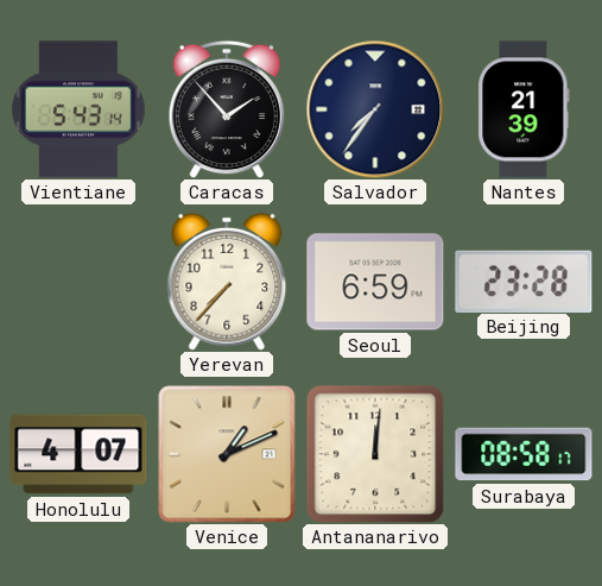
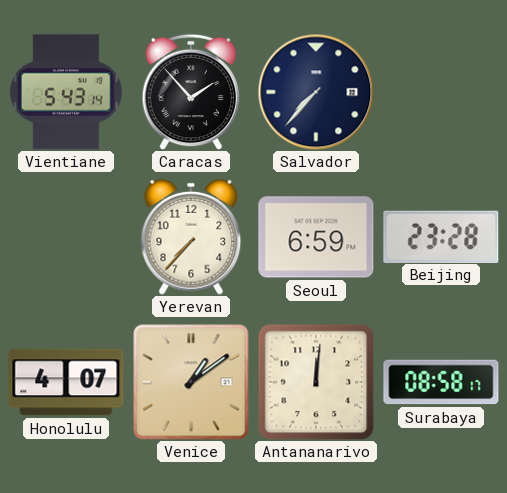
Salvador: 7:36 -> 7:37
Nantes: 21:39 -> none
Venice: 1:11 -> 1:09
